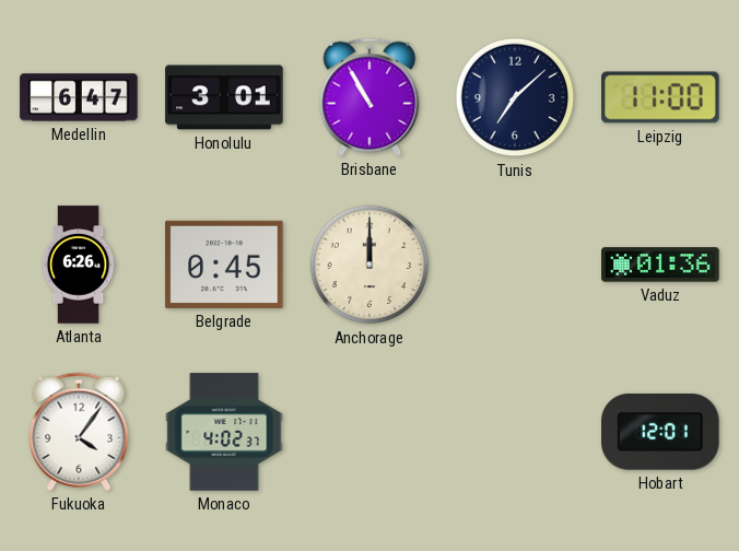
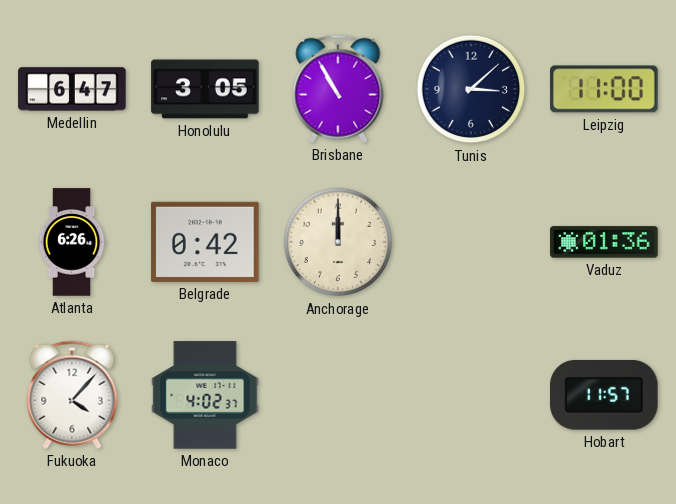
Honolulu: 3:01 -> 3:05
Tunis: 7:08 -> 3:08
Belgrade: 0:45 -> 0:42
Fukuoka: 4:06 -> 4:07
Hobart: 12:01 -> 11:57
